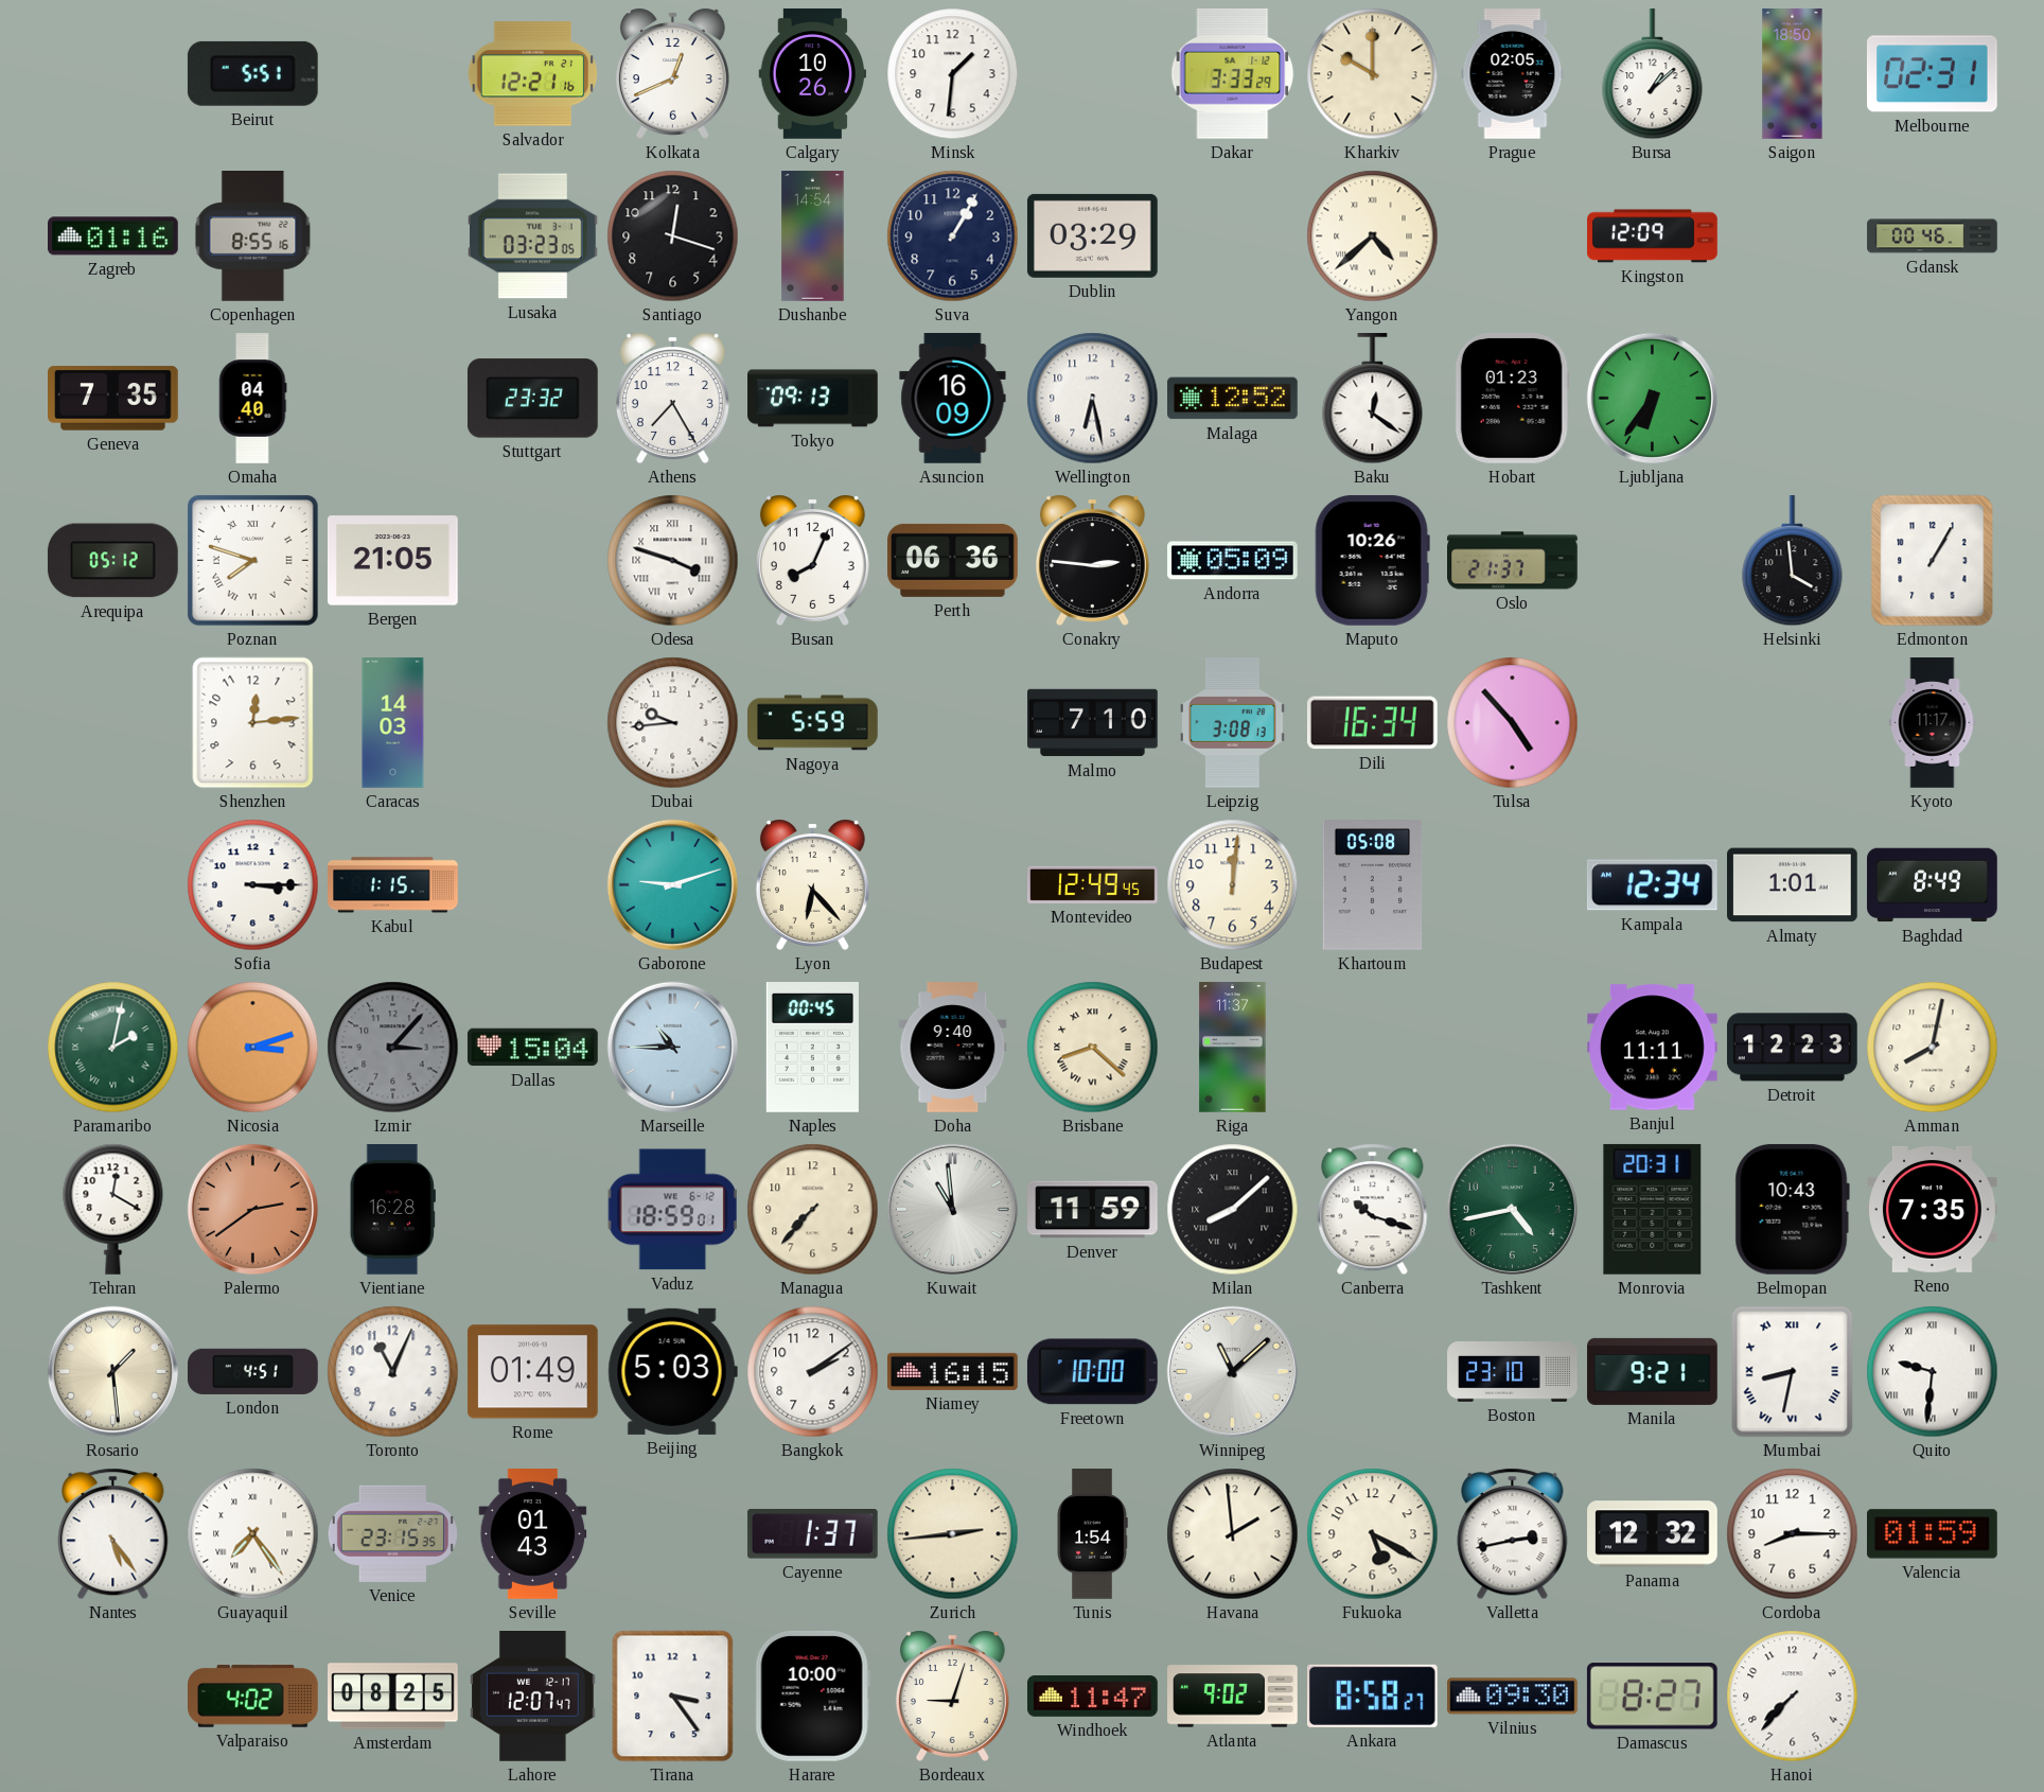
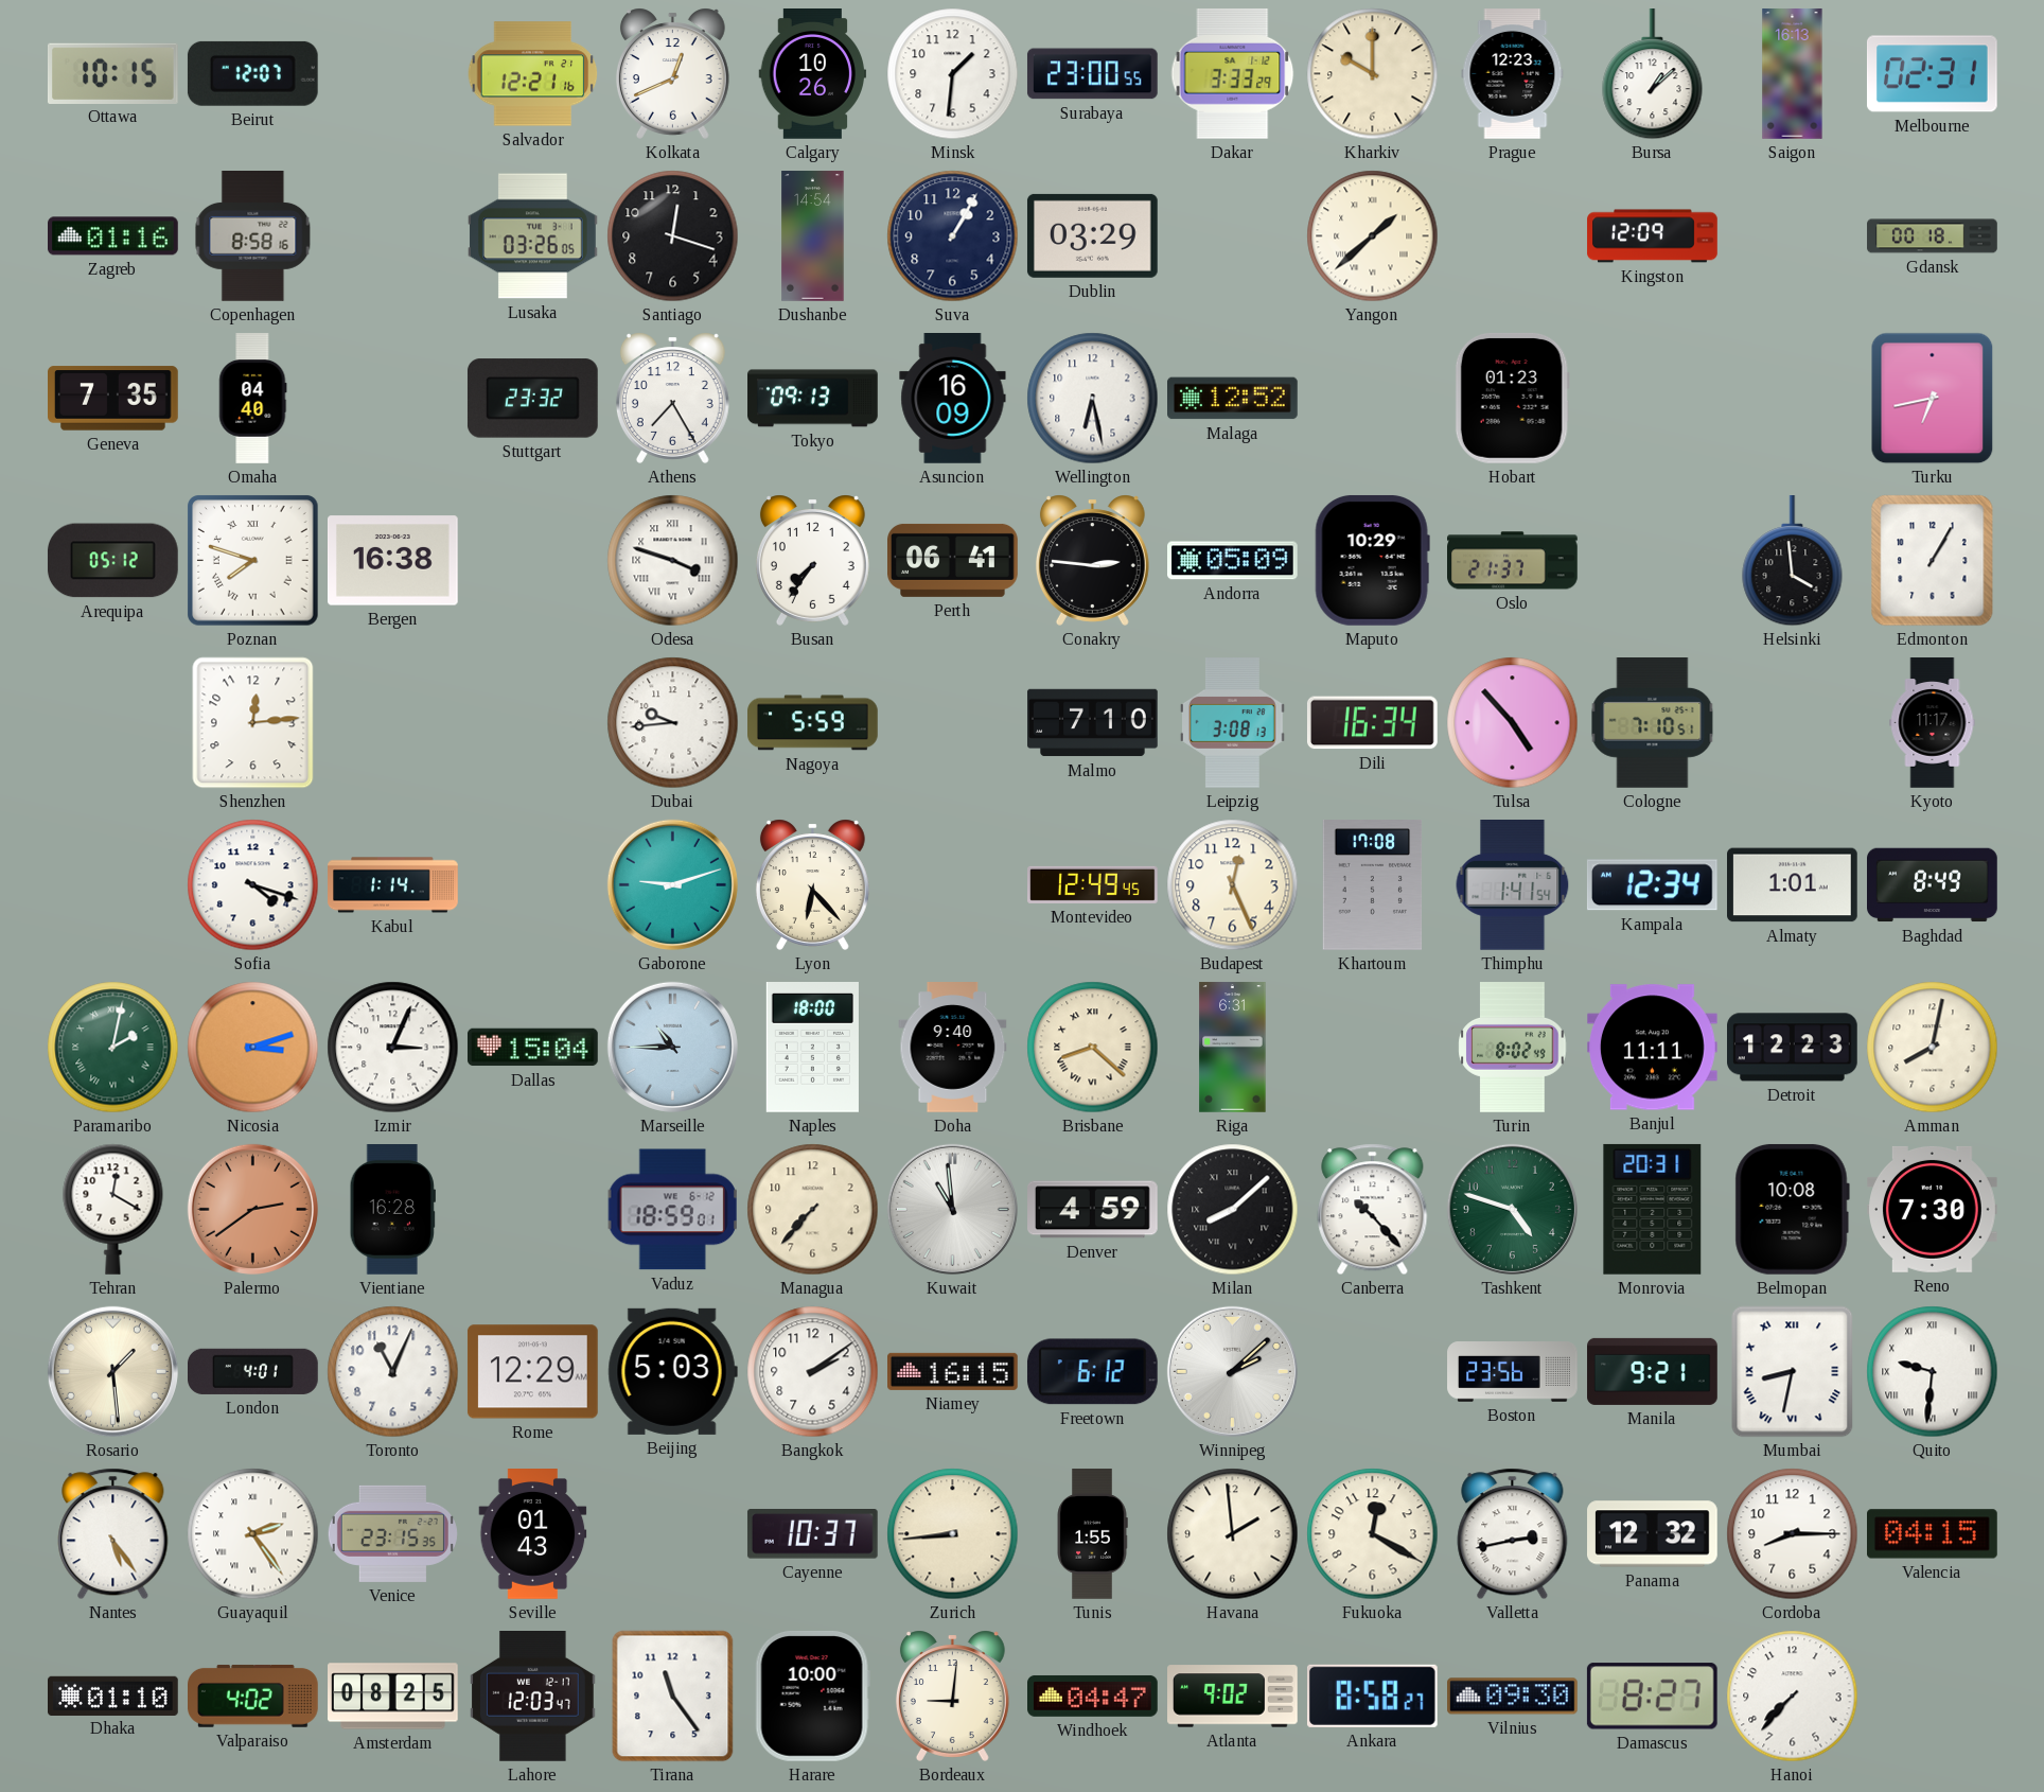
Ottawa: none -> 10:15
Beirut: 5:51 -> 12:07
Surabaya: none -> 23:00
Prague: 02:05 -> 12:23
Saigon: 18:50 -> 16:13
Copenhagen: 8:55 -> 8:58
Lusaka: 03:23 -> 03:26
Yangon: 4:38 -> 1:38
Gdansk: 00:46 -> 00:18
Baku: 12:21 -> none
Ljubljana: 6:36 -> none
Turku: none -> 6:43
Bergen: 21:05 -> 16:38
Busan: 8:04 -> 7:36
Perth: 06:36 -> 06:41
Maputo: 10:26 -> 10:29
Caracas: 14:03 -> none
Cologne: none -> 7:10
Sofia: 3:15 -> 4:18
Kabul: 1:15 -> 1:14
Budapest: 12:01 -> 12:26
Khartoum: 05:08 -> 17:08
Thimphu: none -> 1:41
Izmir: 3:07 -> 3:04
Izmir dial: grey -> white
Naples: 00:45 -> 18:00
Riga: 11:37 -> 6:31
Turin: none -> 8:02
Denver: 11:59 -> 4:59
Canberra: 10:18 -> 10:23
Tashkent: 4:43 -> 4:48
Belmopan: 10:43 -> 10:08
Reno: 7:35 -> 7:30
London: 4:51 -> 4:01
Rome: 01:49 -> 12:29
Freetown: 10:00 -> 6:12
Winnipeg: 11:08 -> 2:08
Boston: 23:10 -> 23:56
Guayaquil: 7:24 -> 2:24
Cayenne: 1:37 -> 10:37
Zurich: 2:44 -> 8:44
Tunis: 1:54 -> 1:55
Fukuoka: 5:20 -> 12:20
Valencia: 01:59 -> 04:15
Dhaka: none -> 01:10
Lahore: 12:07 -> 12:03
Tirana: 3:24 -> 11:24
Bordeaux: 9:03 -> 9:01
Windhoek: 11:47 -> 04:47
